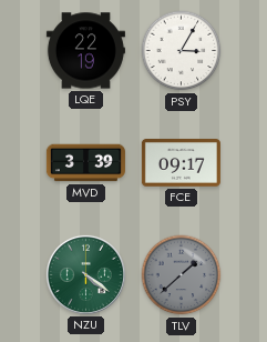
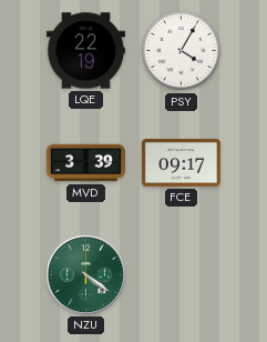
PSY: 3:05 -> 4:05
TLV: 1:38 -> none
